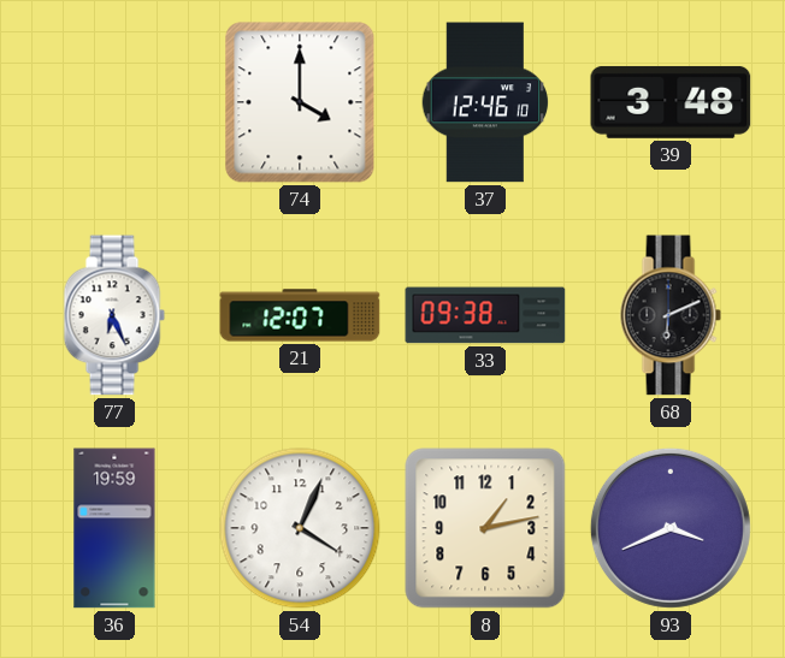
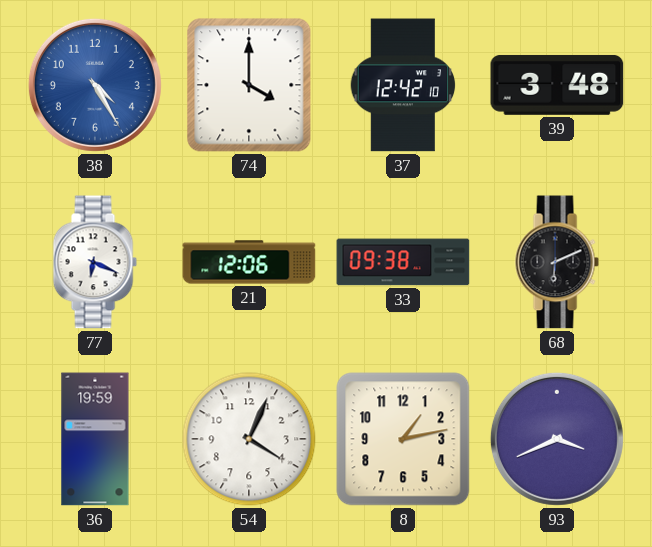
38: none -> 4:25
37: 12:46 -> 12:42
77: 6:26 -> 6:19
21: 12:07 -> 12:06
